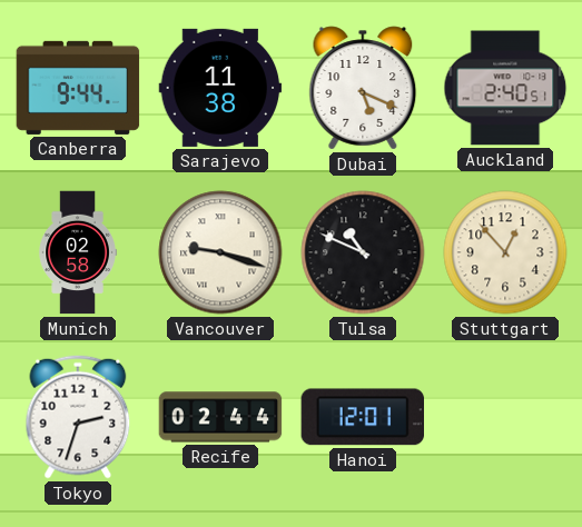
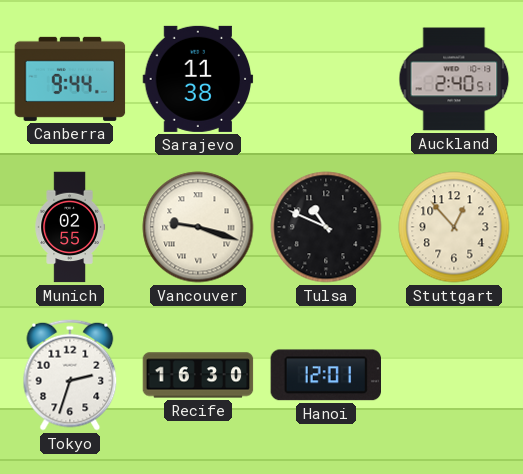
Dubai: 5:19 -> none
Munich: 02:58 -> 02:55
Recife: 02:44 -> 16:30
